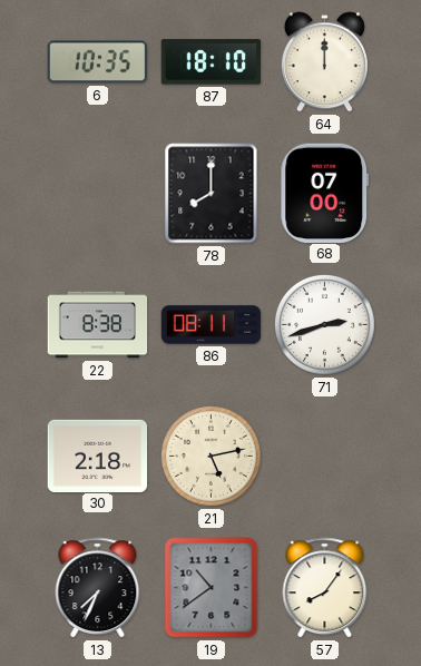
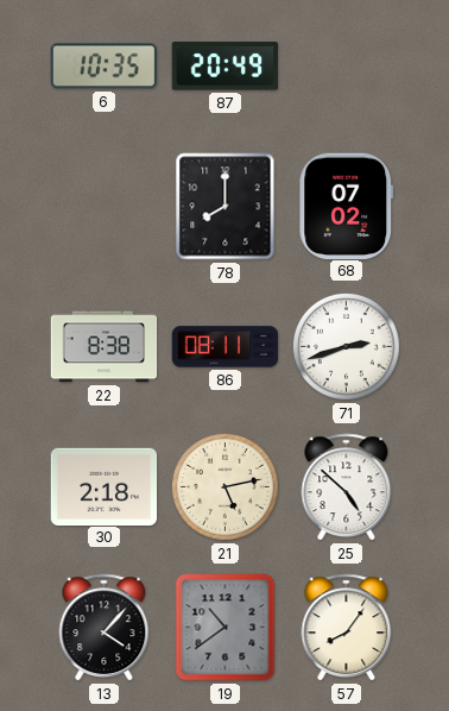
87: 18:10 -> 20:49
64: 12:00 -> none
68: 07:00 -> 07:02
25: none -> 4:52
13: 7:34 -> 4:07
